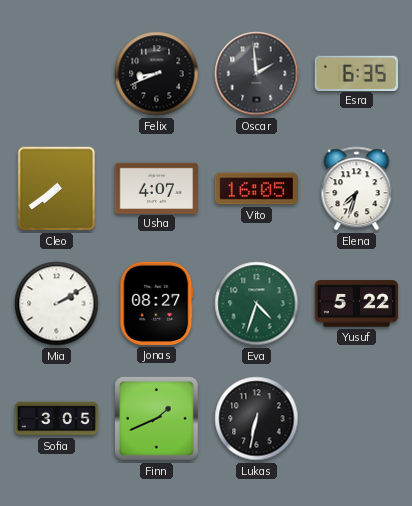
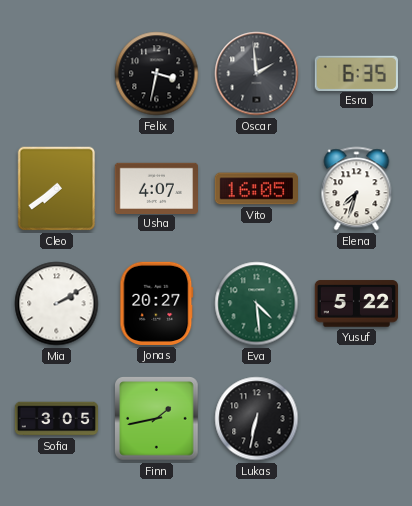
Felix: 8:41 -> 3:32
Jonas: 08:27 -> 20:27
Eva: 4:33 -> 4:29
Finn: 1:41 -> 1:43
